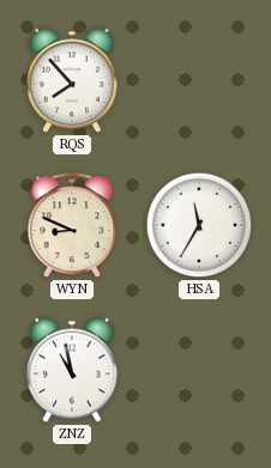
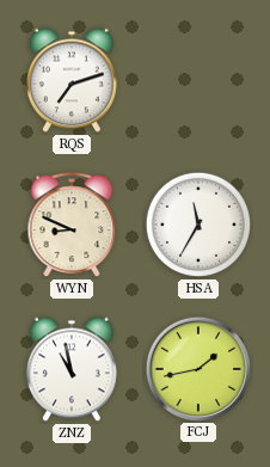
RQS: 7:53 -> 7:12
FCJ: none -> 1:43
